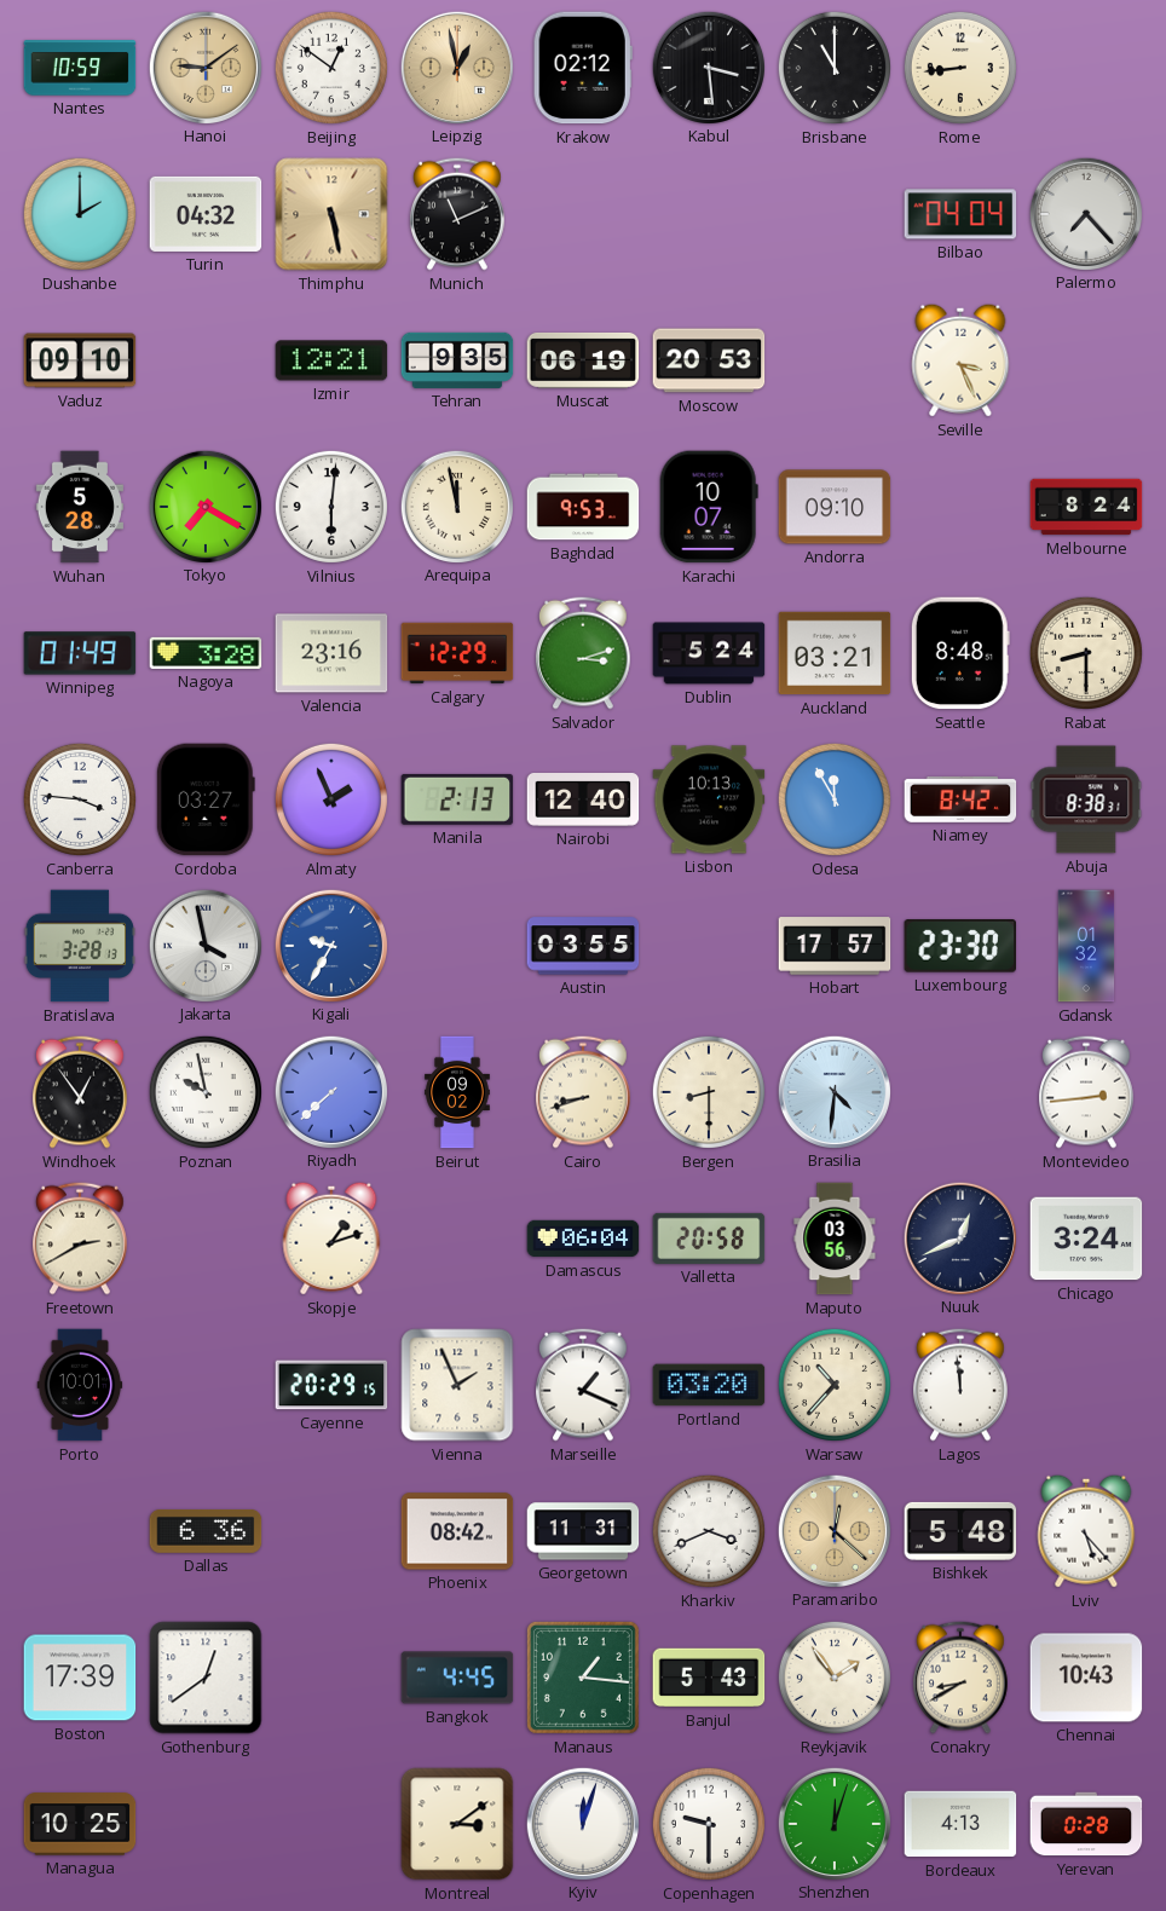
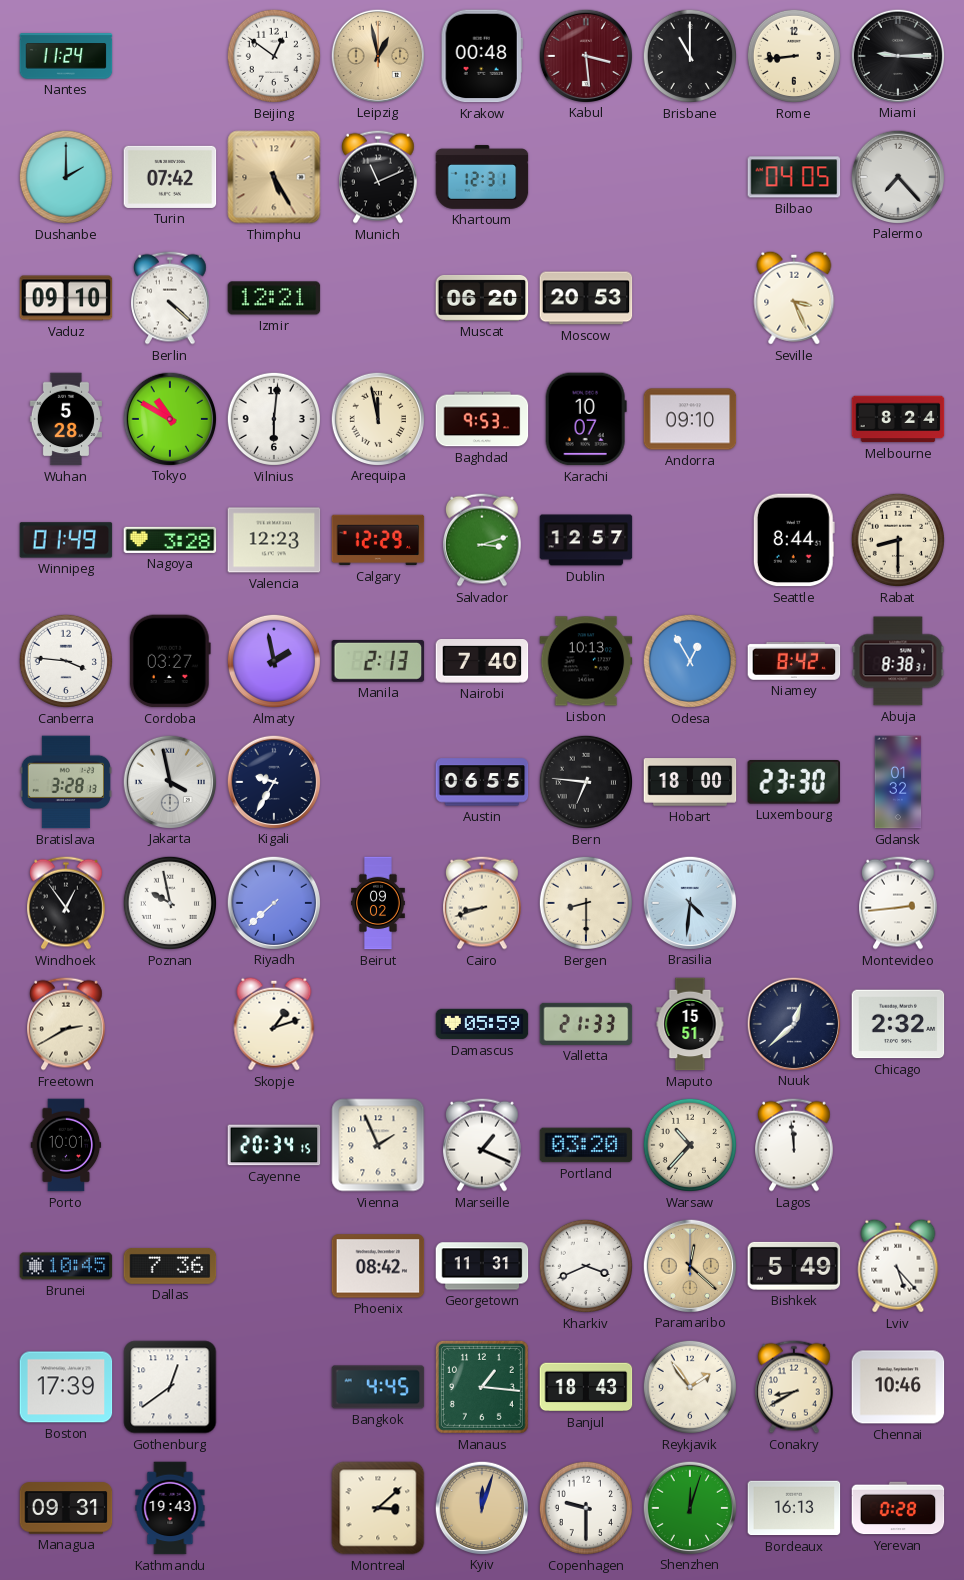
Nantes: 10:59 -> 11:24
Hanoi: 9:09 -> none
Krakow: 02:12 -> 00:48
Kabul dial: black -> burgundy
Miami: none -> 9:15
Turin: 04:32 -> 07:42
Thimphu: 5:28 -> 5:25
Khartoum: none -> 12:31
Bilbao: 04:04 -> 04:05
Berlin: none -> 4:22
Tehran: 9:35 -> none
Muscat: 06:19 -> 06:20
Tokyo: 7:20 -> 10:50
Valencia: 23:16 -> 12:23
Dublin: 5:24 -> 12:57
Auckland: 03:21 -> none
Seattle: 8:48 -> 8:44
Almaty: 1:56 -> 1:58
Nairobi: 12:40 -> 7:40
Odesa: 11:55 -> 12:55
Kigali dial: blue -> navy
Austin: 03:55 -> 06:55
Bern: none -> 6:46
Hobart: 17:57 -> 18:00
Damascus: 06:04 -> 05:59
Valletta: 20:58 -> 21:33
Maputo: 03:56 -> 15:51
Nuuk: 12:41 -> 12:38
Chicago: 3:24 -> 2:32
Cayenne: 20:29 -> 20:34
Brunei: none -> 10:45
Dallas: 6:36 -> 7:36
Bishkek: 5:48 -> 5:49
Banjul: 5:43 -> 18:43
Chennai: 10:43 -> 10:46
Managua: 10:25 -> 09:31
Kathmandu: none -> 19:43
Montreal: 3:09 -> 3:08
Kyiv dial: white -> champagne
Bordeaux: 4:13 -> 16:13
